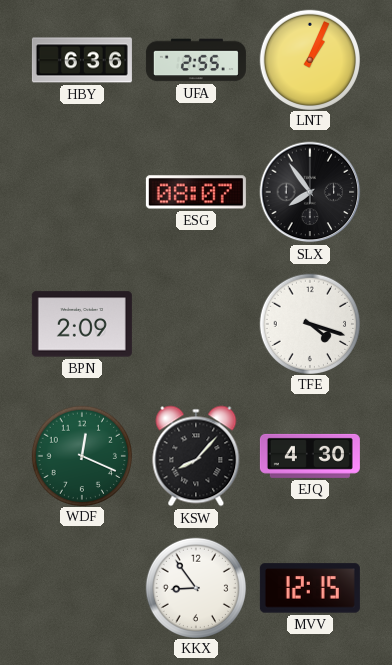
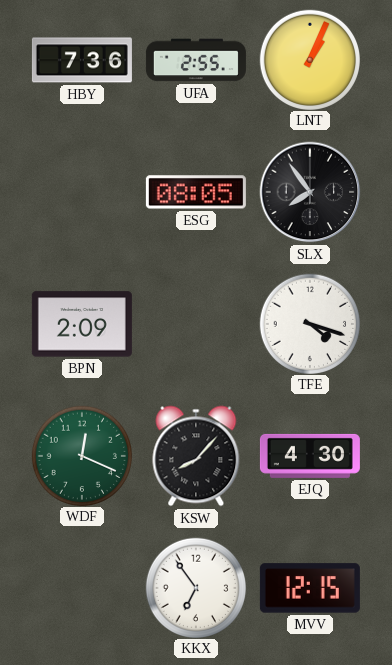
HBY: 6:36 -> 7:36
ESG: 08:07 -> 08:05
KKX: 8:54 -> 6:54
